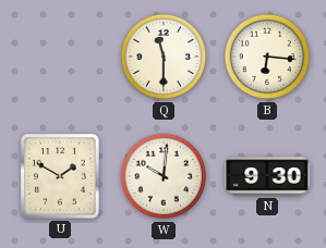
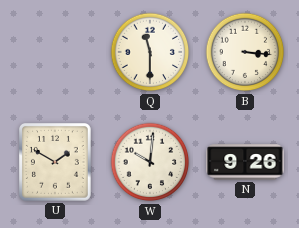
B: 6:16 -> 3:16
N: 9:30 -> 9:26
